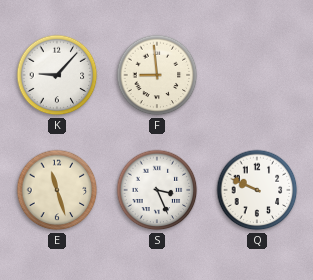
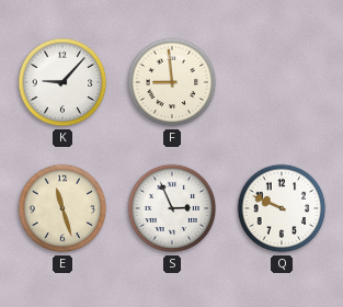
S: 3:26 -> 2:56
